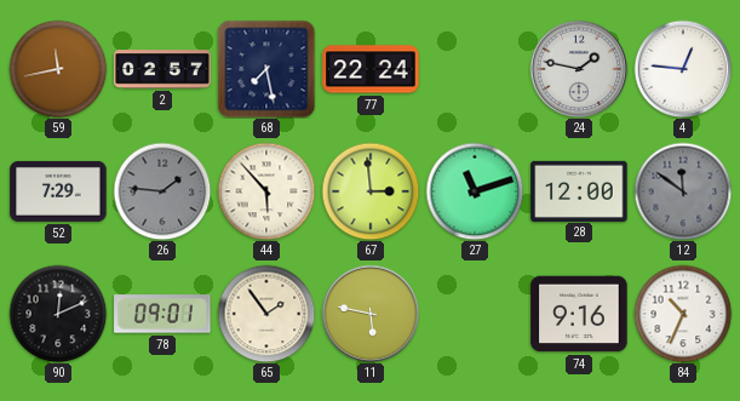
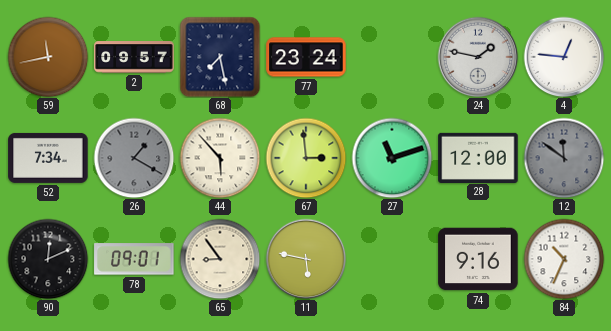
2: 02:57 -> 09:57
77: 22:24 -> 23:24
52: 7:29 -> 7:34
26: 1:46 -> 1:20
65: 1:54 -> 8:54
